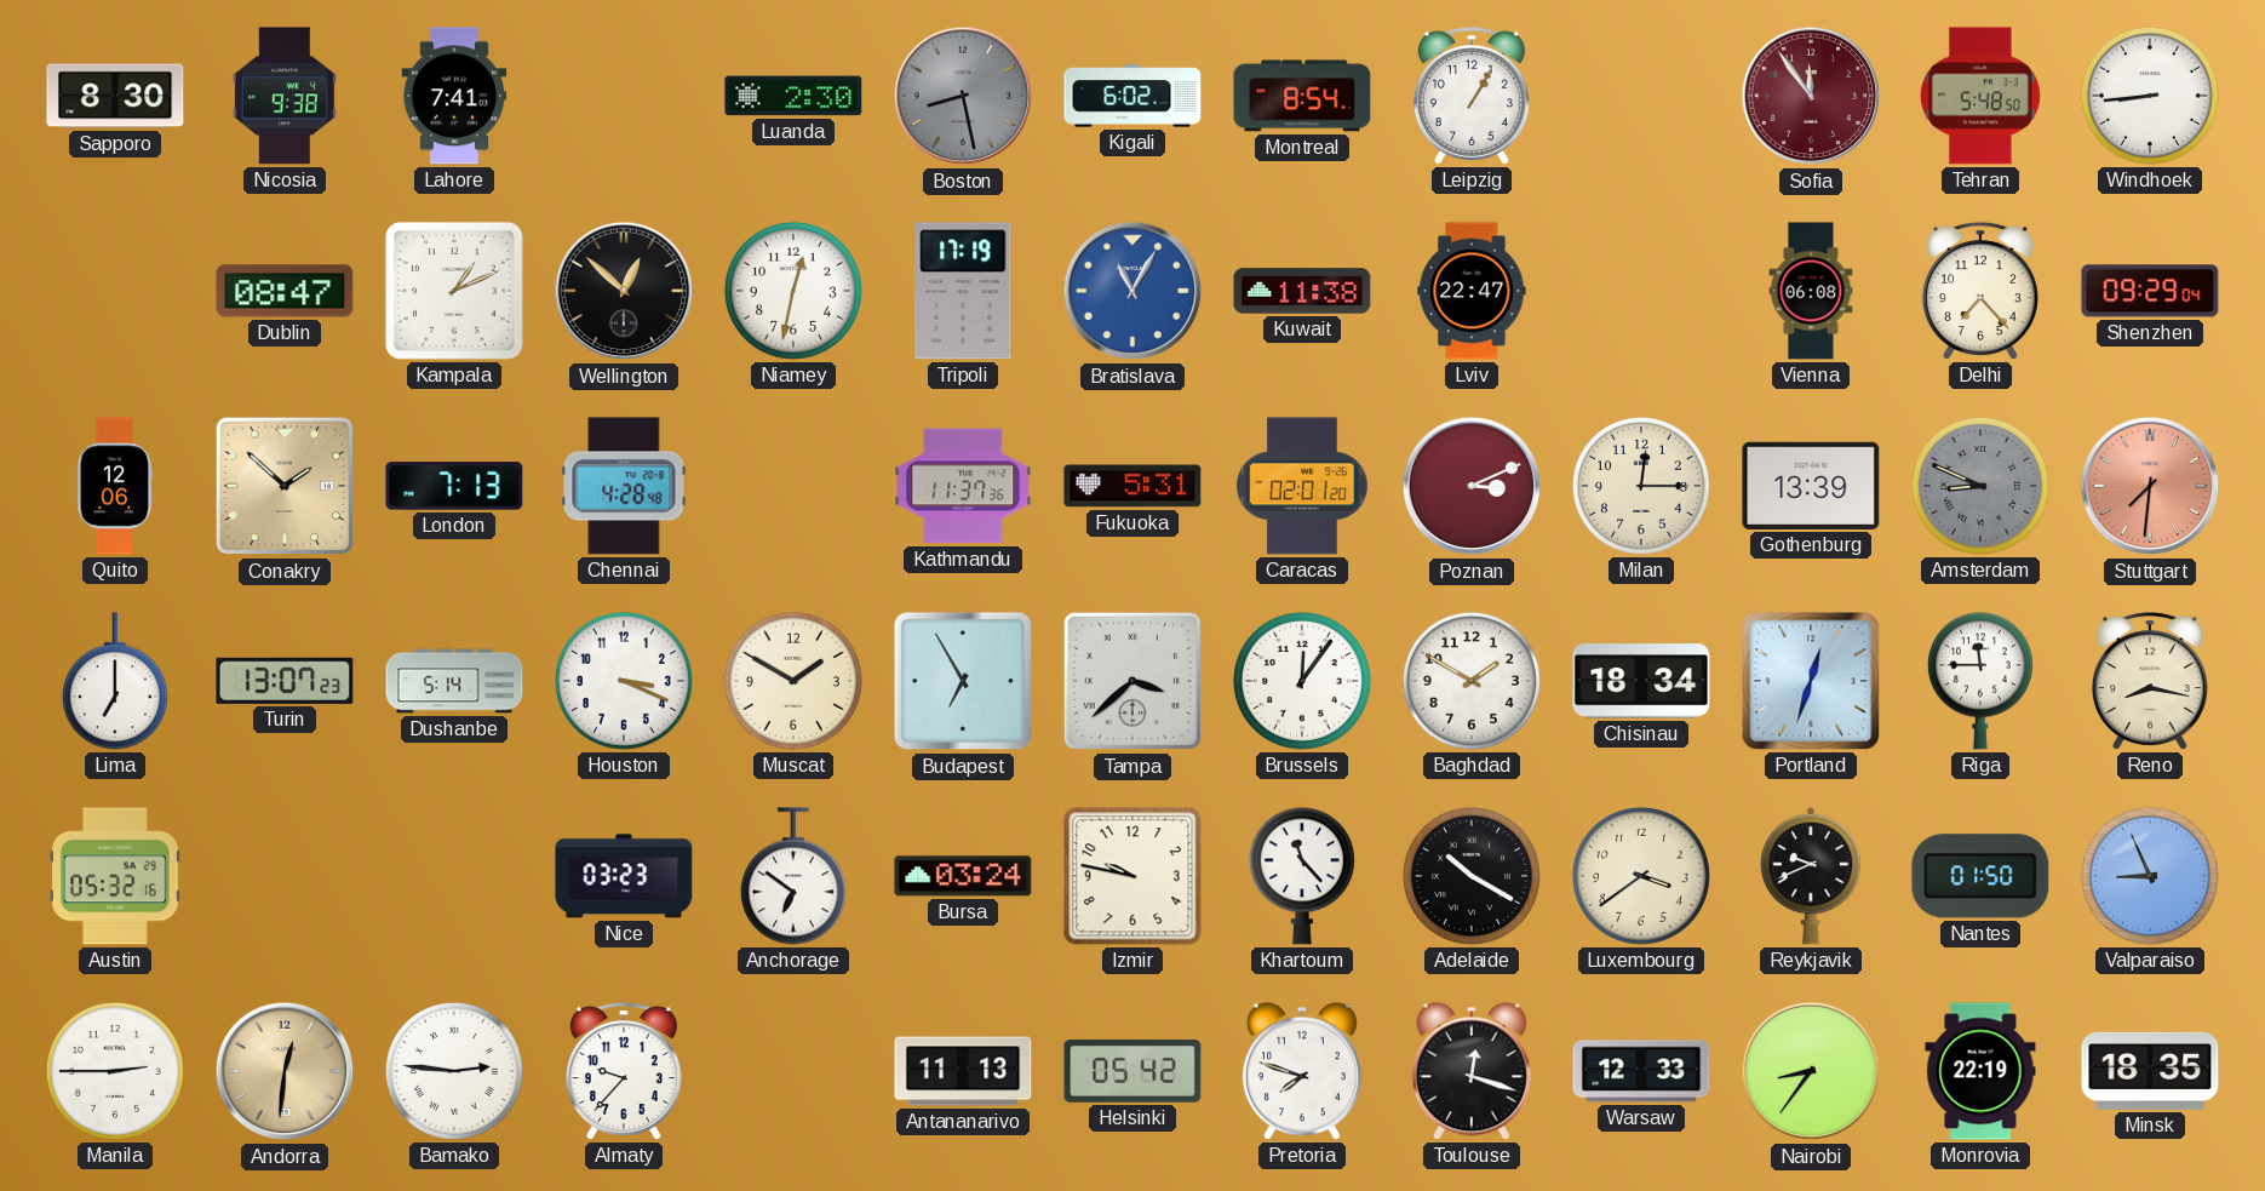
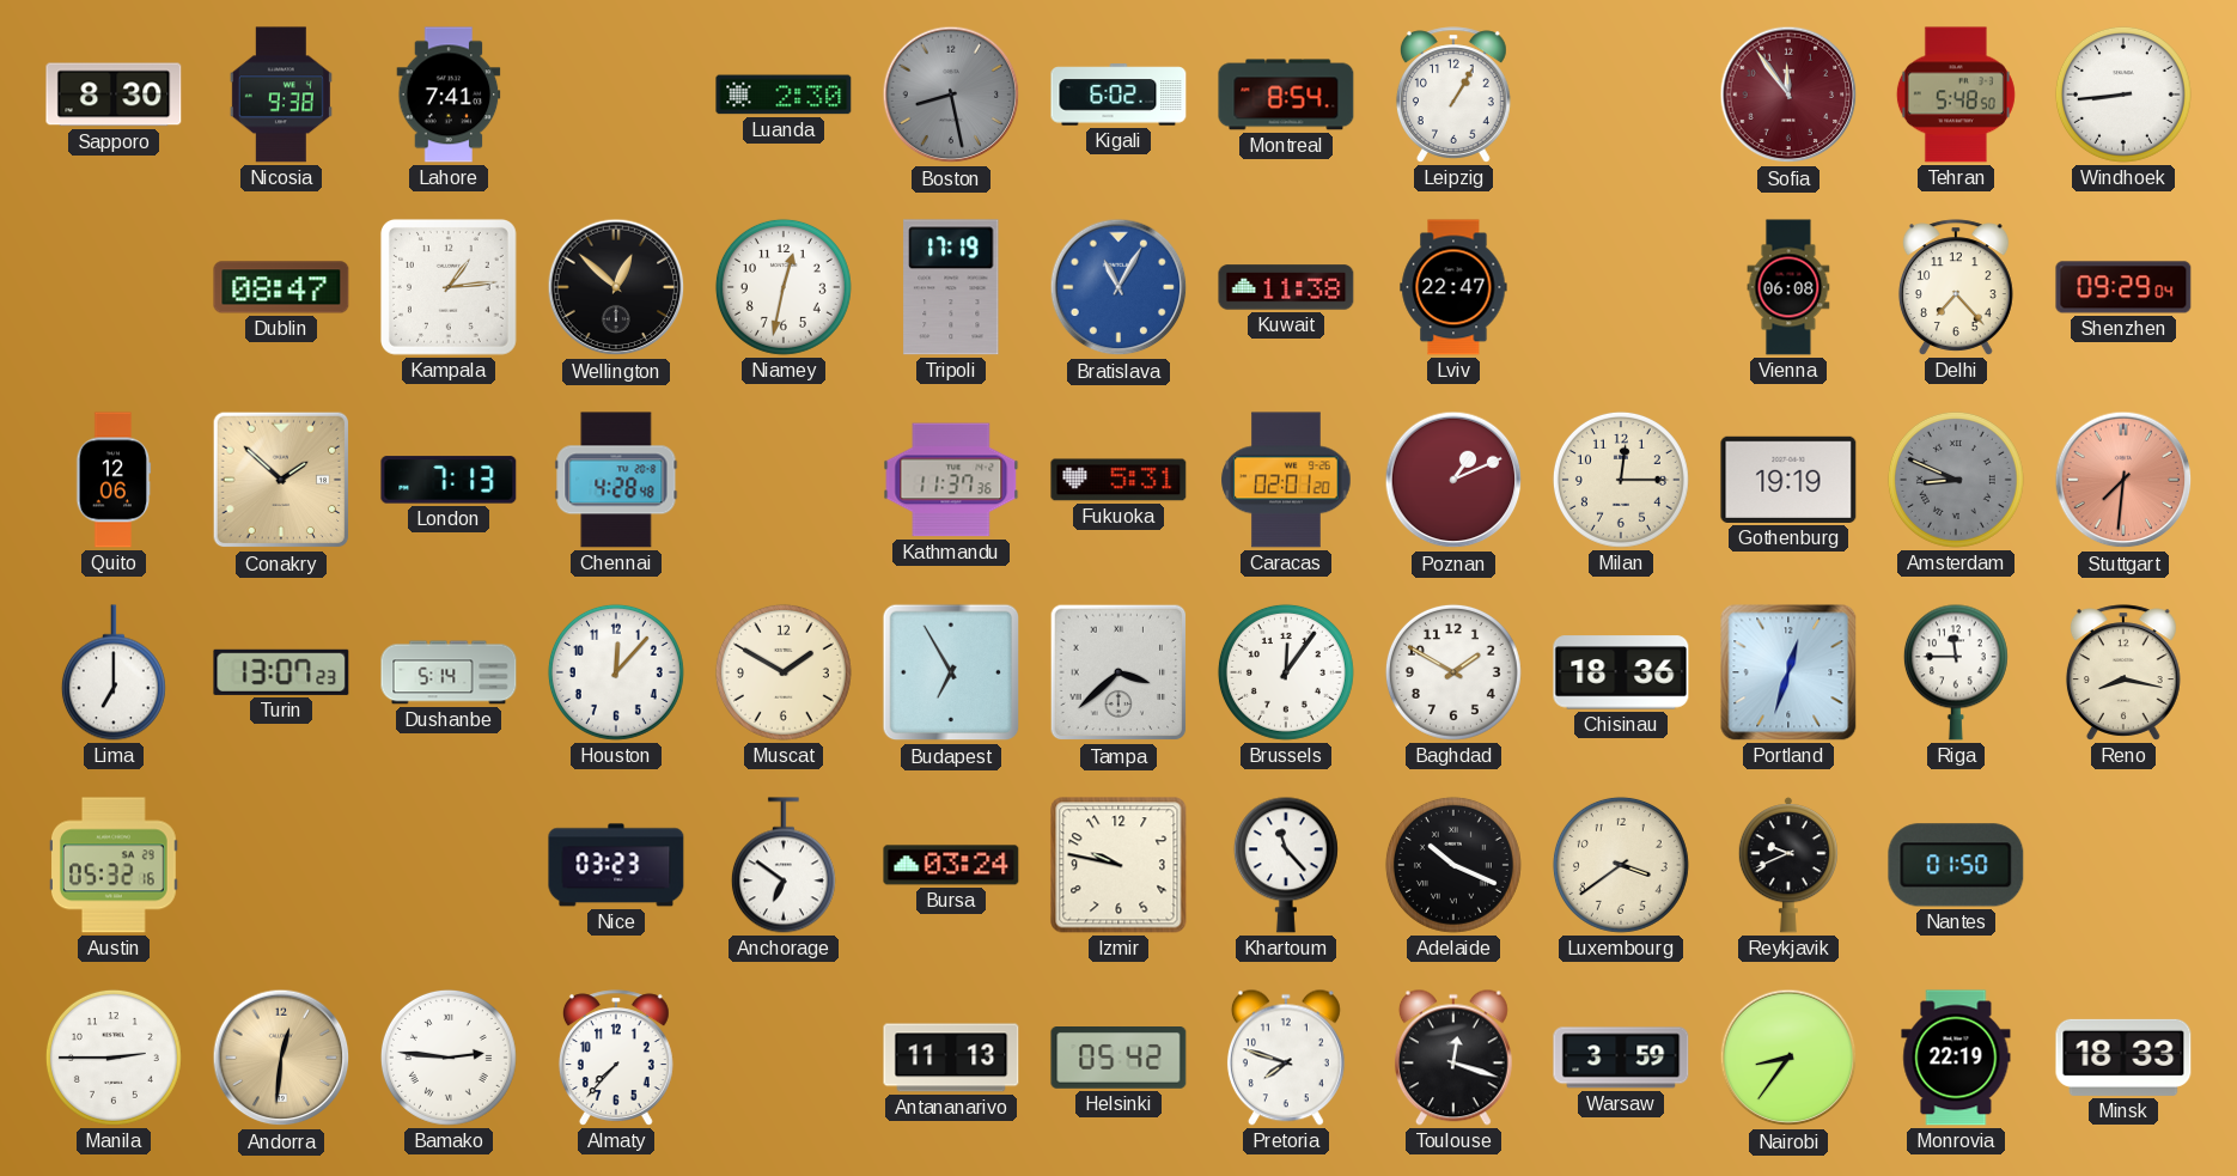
Kampala: 1:11 -> 1:14
Poznan: 3:11 -> 1:11
Gothenburg: 13:39 -> 19:19
Houston: 3:19 -> 12:07
Chisinau: 18:34 -> 18:36
Adelaide: 10:20 -> 10:19
Valparaiso: 8:56 -> none
Almaty: 9:37 -> 7:37
Warsaw: 12:33 -> 3:59
Minsk: 18:35 -> 18:33
